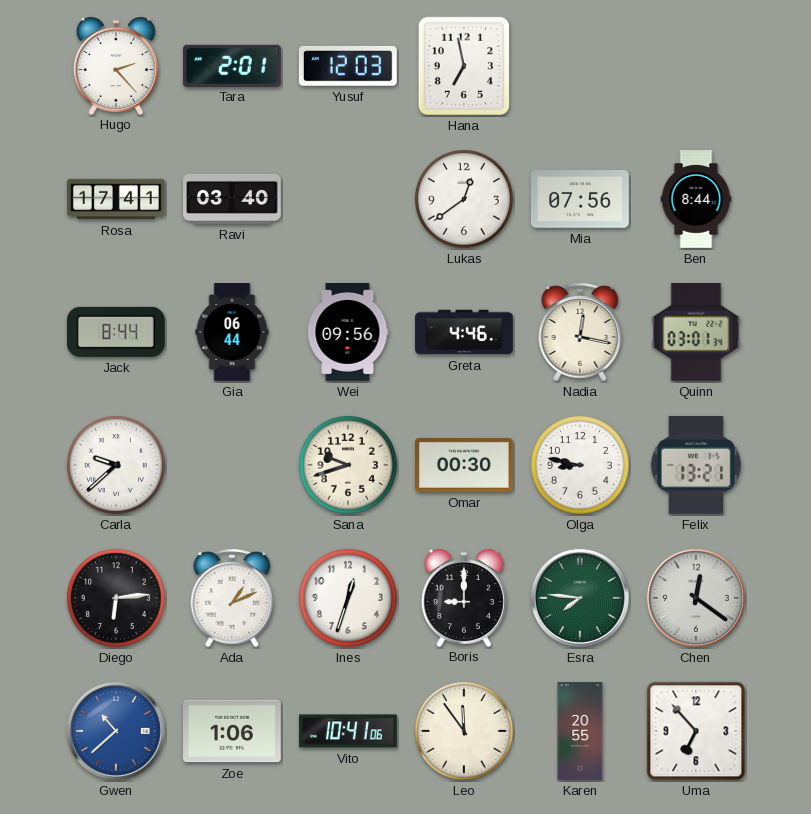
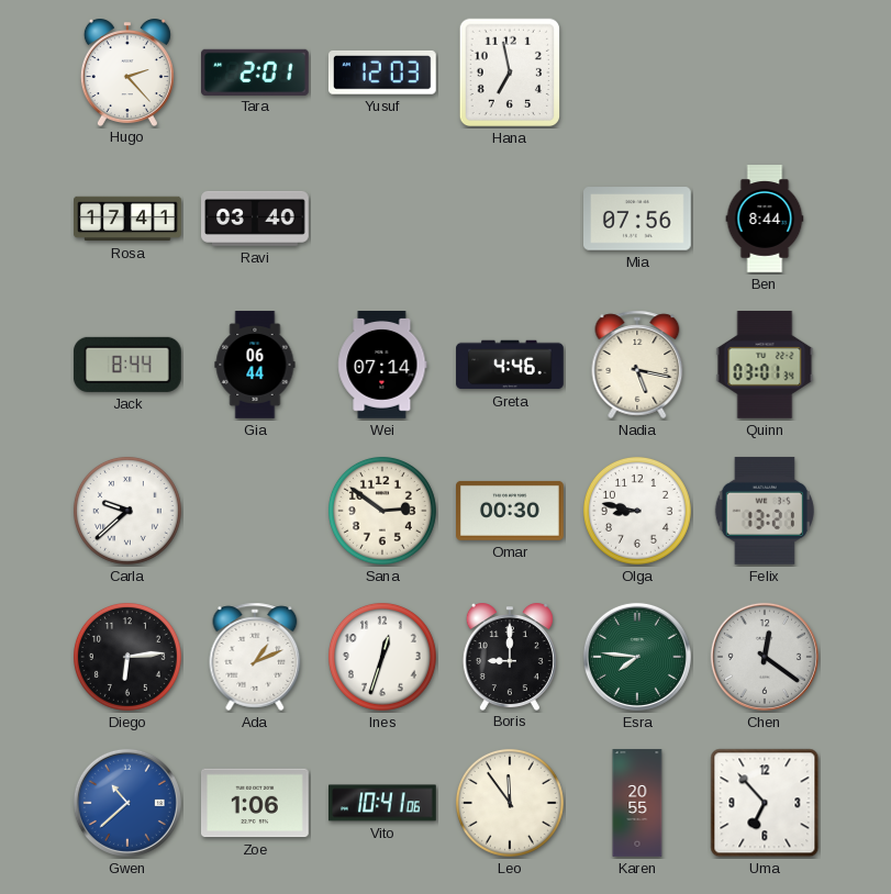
Lukas: 12:39 -> none
Wei: 09:56 -> 07:14
Nadia: 12:17 -> 5:17
Sana: 9:42 -> 2:51
